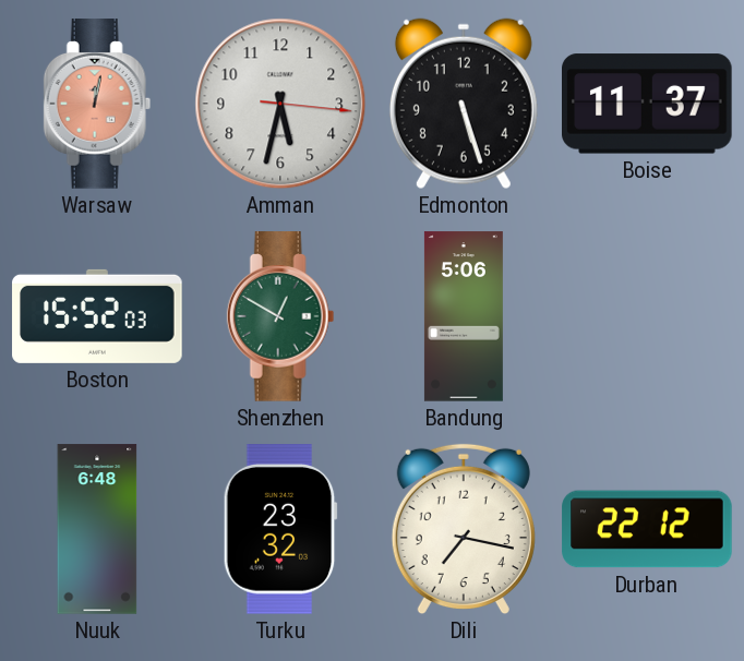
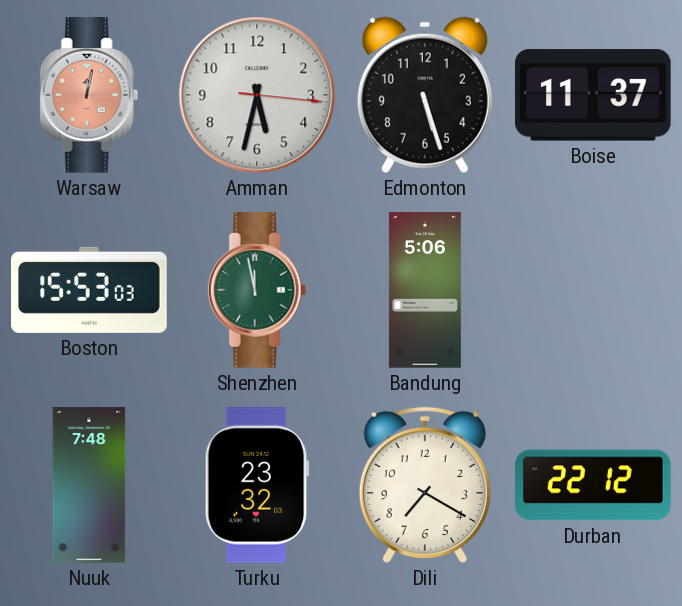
Boston: 15:52 -> 15:53
Shenzhen: 12:50 -> 11:58
Nuuk: 6:48 -> 7:48
Dili: 7:17 -> 7:20
